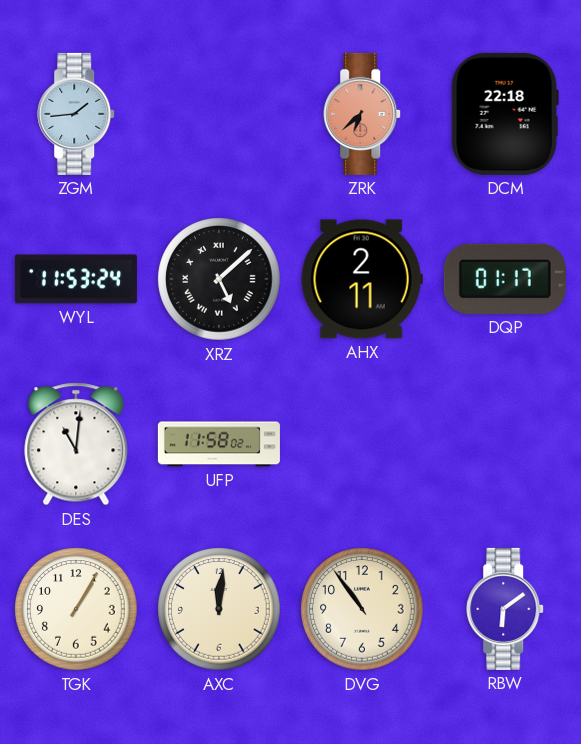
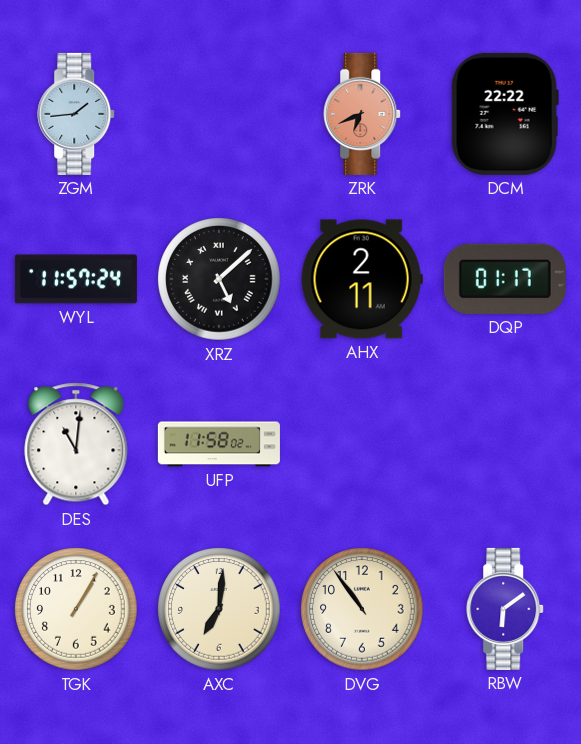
ZRK: 6:38 -> 6:41
DCM: 22:18 -> 22:22
WYL: 11:53 -> 11:57
AXC: 12:01 -> 7:01
